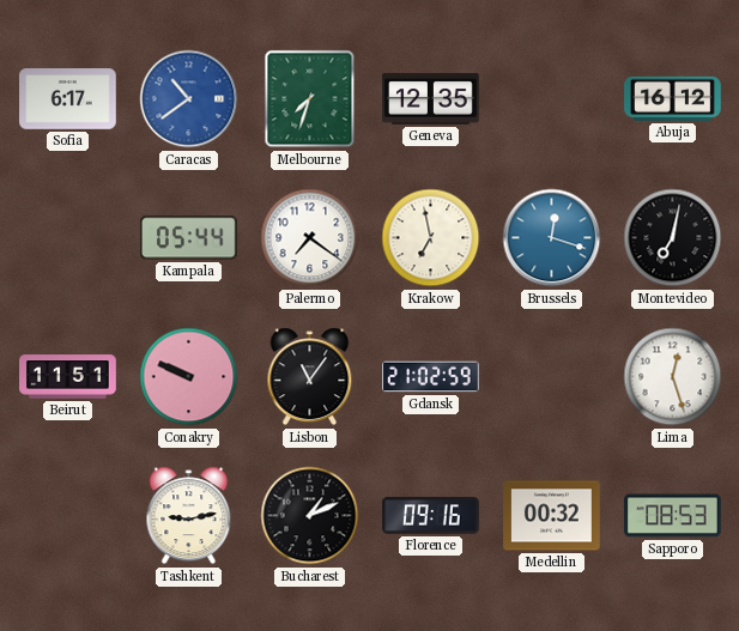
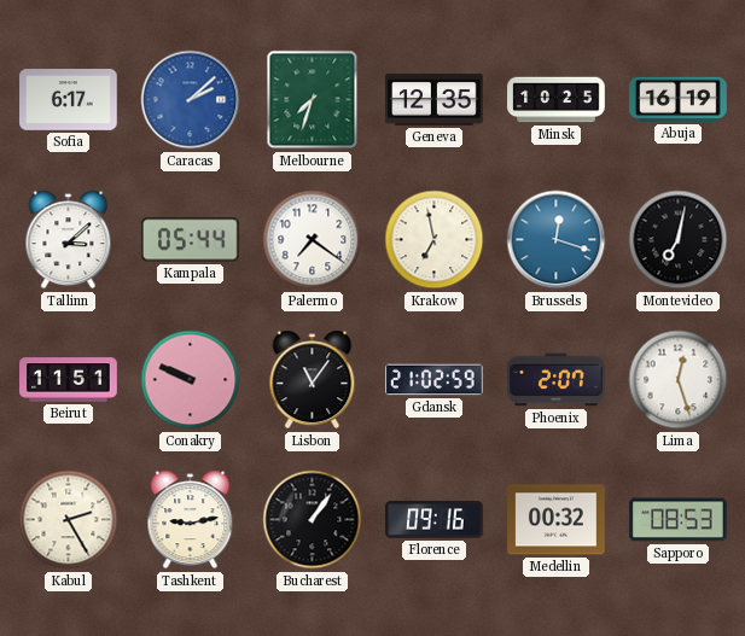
Caracas: 10:39 -> 2:08
Minsk: none -> 10:25
Abuja: 16:12 -> 16:19
Tallinn: none -> 3:08
Phoenix: none -> 2:07
Kabul: none -> 2:25
Bucharest: 1:11 -> 1:06
